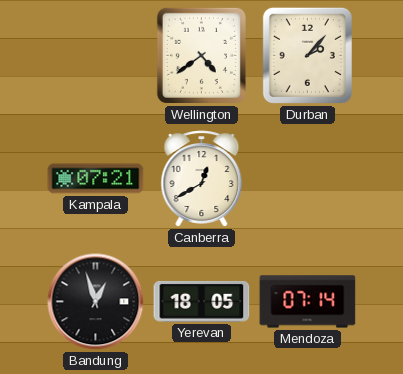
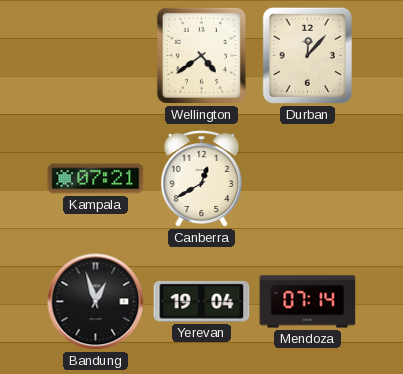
Durban: 2:07 -> 12:07
Yerevan: 18:05 -> 19:04
